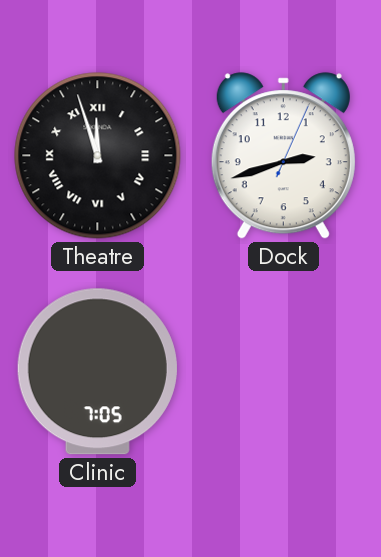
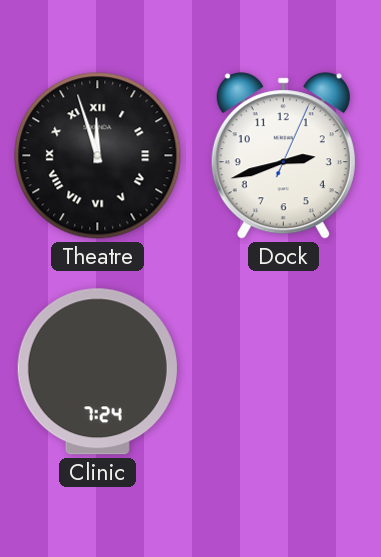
Clinic: 7:05 -> 7:24
